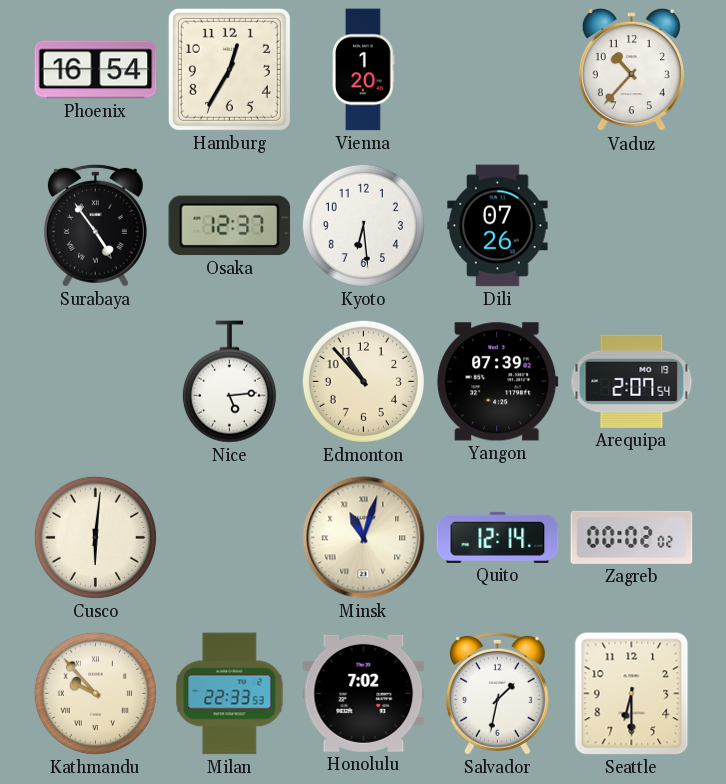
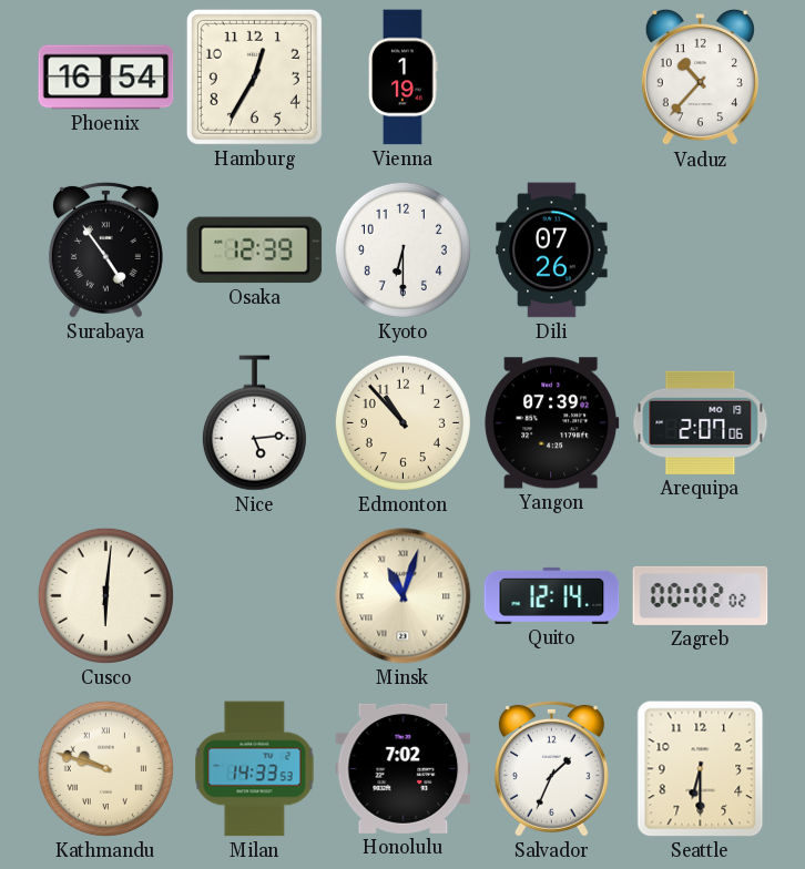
Vienna: 1:20 -> 1:19
Osaka: 12:37 -> 12:39
Kyoto: 6:29 -> 6:30
Arequipa: 2:07:54 -> 2:07:06
Kathmandu: 9:53 -> 9:48
Milan: 22:33 -> 14:33
Salvador: 1:32 -> 1:34
